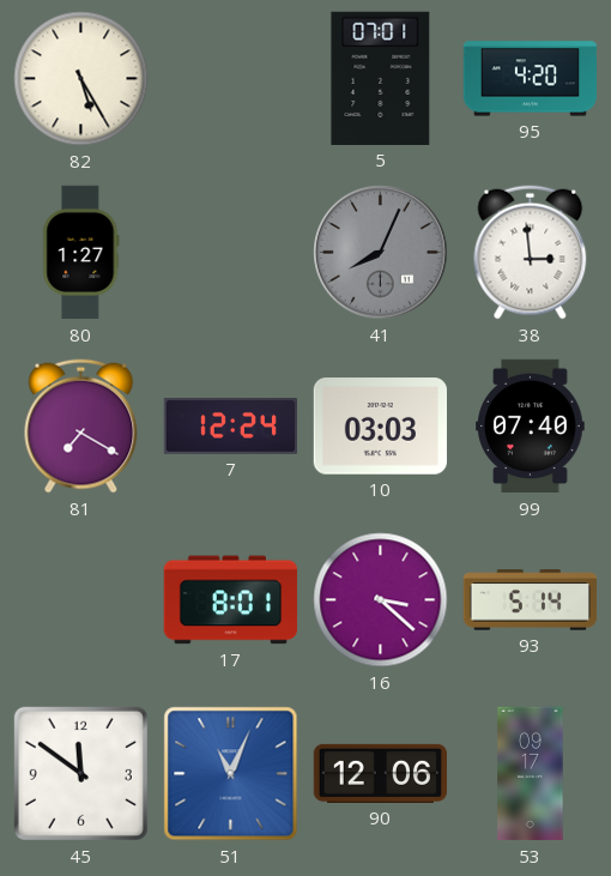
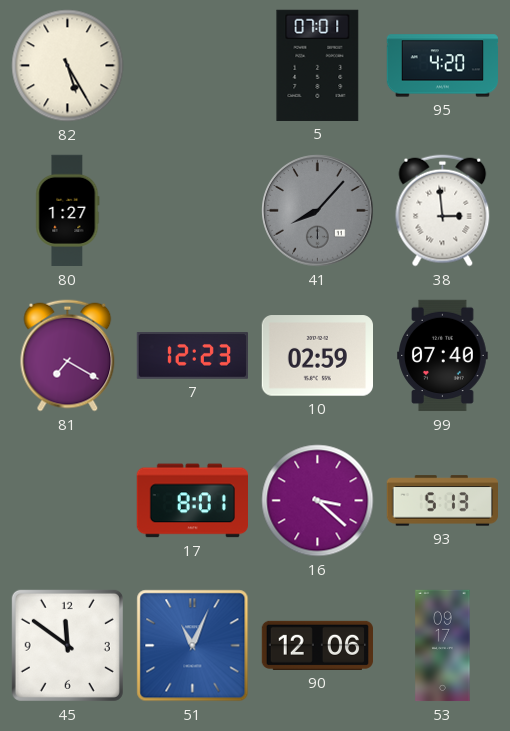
41: 8:04 -> 8:07
7: 12:24 -> 12:23
10: 03:03 -> 02:59
93: 5:14 -> 5:13
